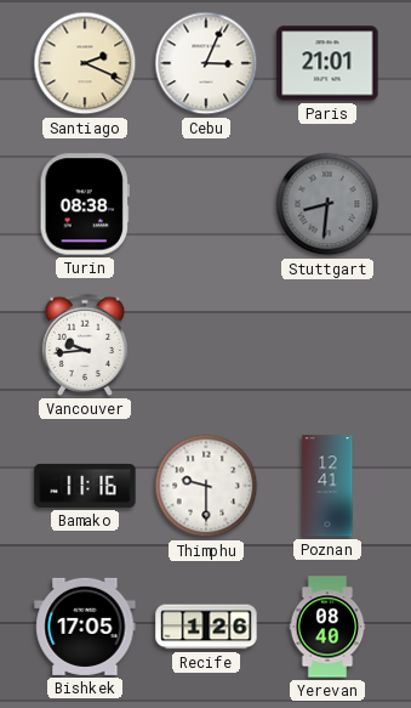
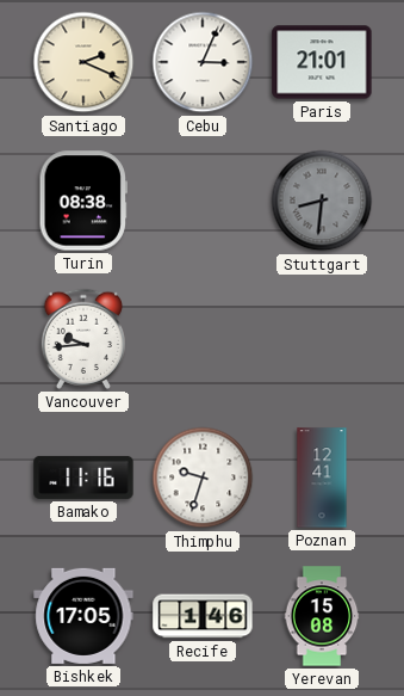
Thimphu: 9:30 -> 9:33
Recife: 1:26 -> 1:46
Yerevan: 08:40 -> 15:08
